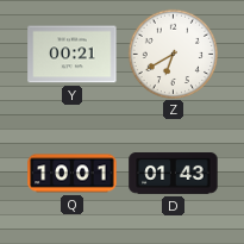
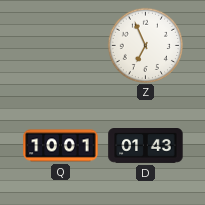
Y: 00:21 -> none
Z: 6:40 -> 6:56
